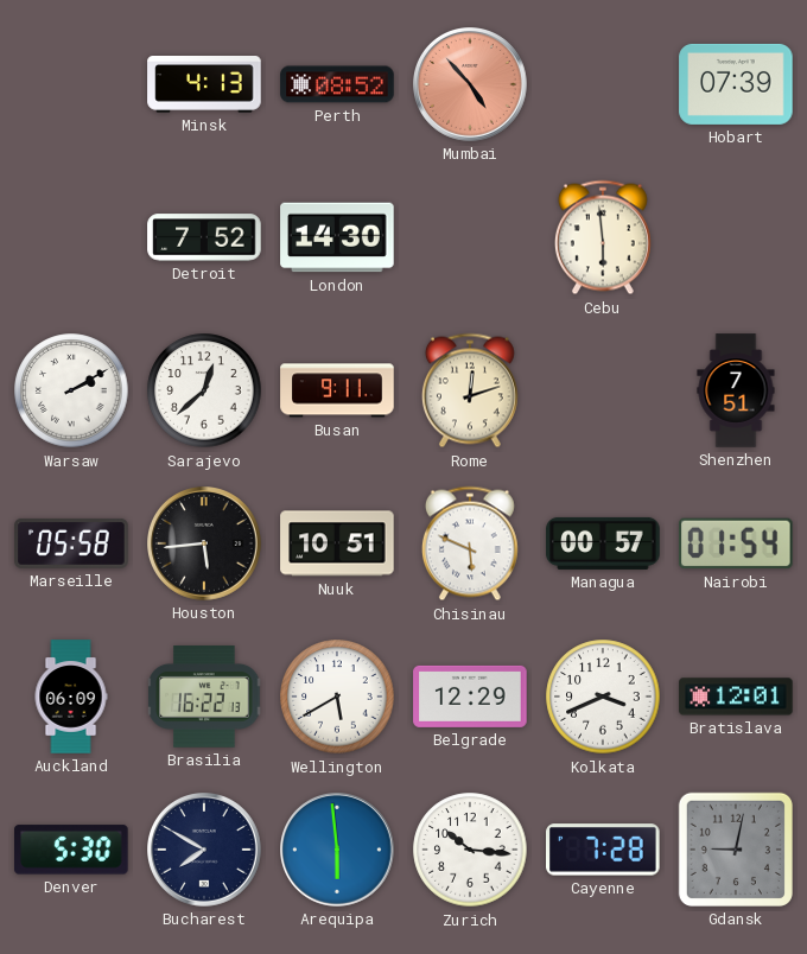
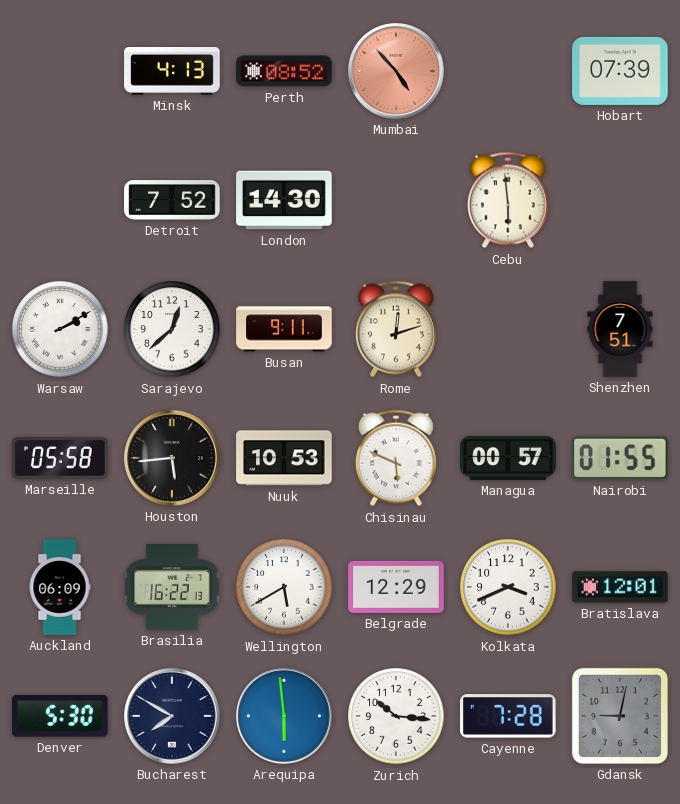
Nuuk: 10:51 -> 10:53
Nairobi: 01:54 -> 01:55
